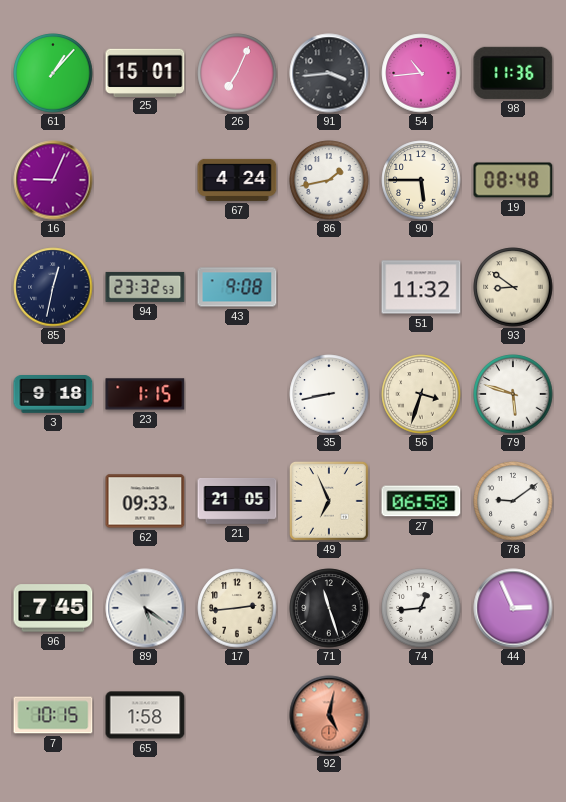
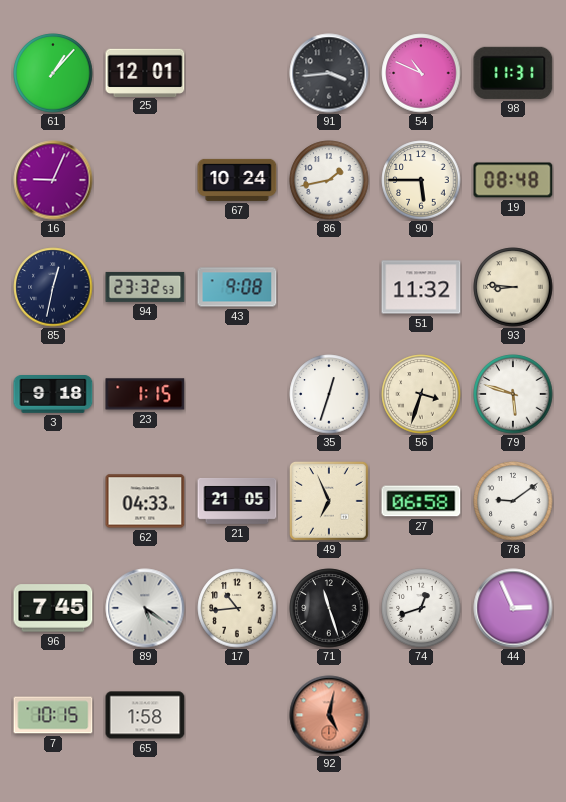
25: 15:01 -> 12:01
26: 7:04 -> none
54: 10:44 -> 10:49
98: 11:36 -> 11:31
67: 4:24 -> 10:24
93: 8:51 -> 8:46
35: 8:43 -> 12:33
62: 09:33 -> 04:33
17: 2:44 -> 10:44
74: 12:44 -> 12:42
